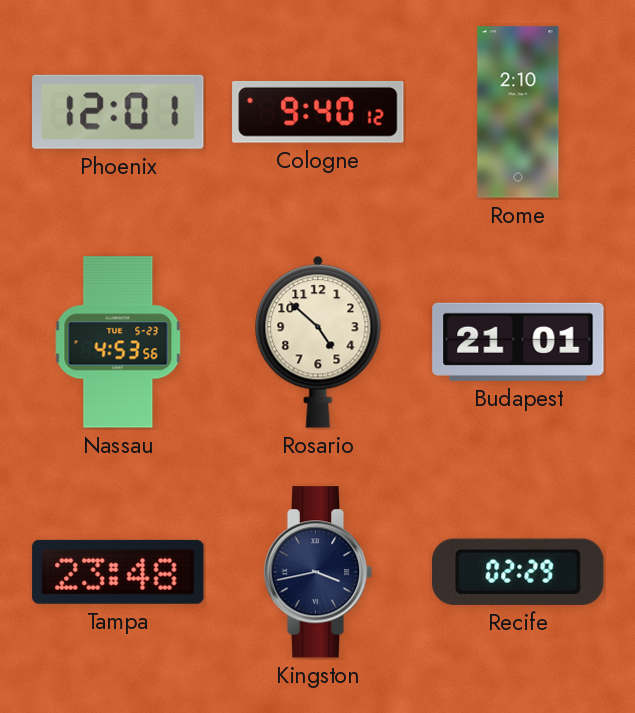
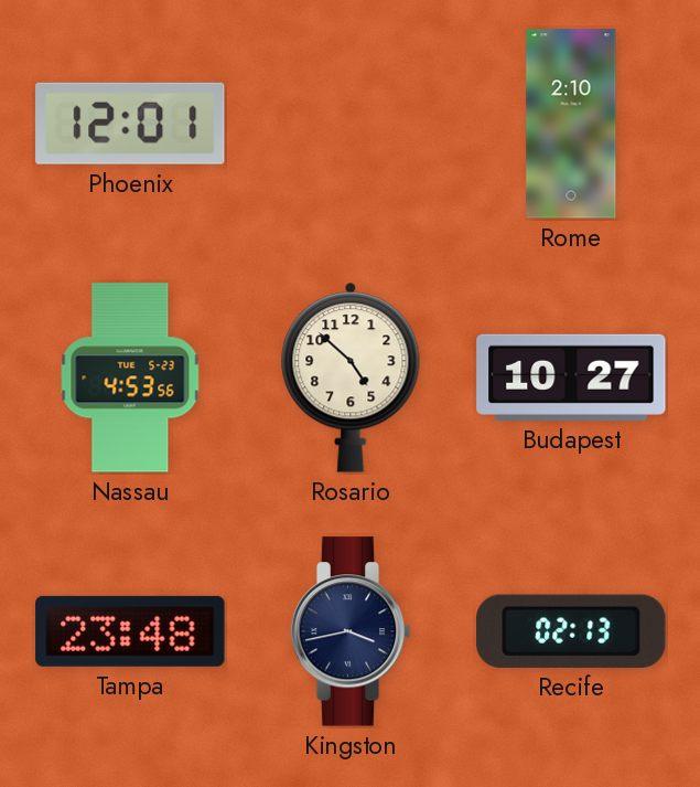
Cologne: 9:40 -> none
Budapest: 21:01 -> 10:27
Recife: 02:29 -> 02:13
